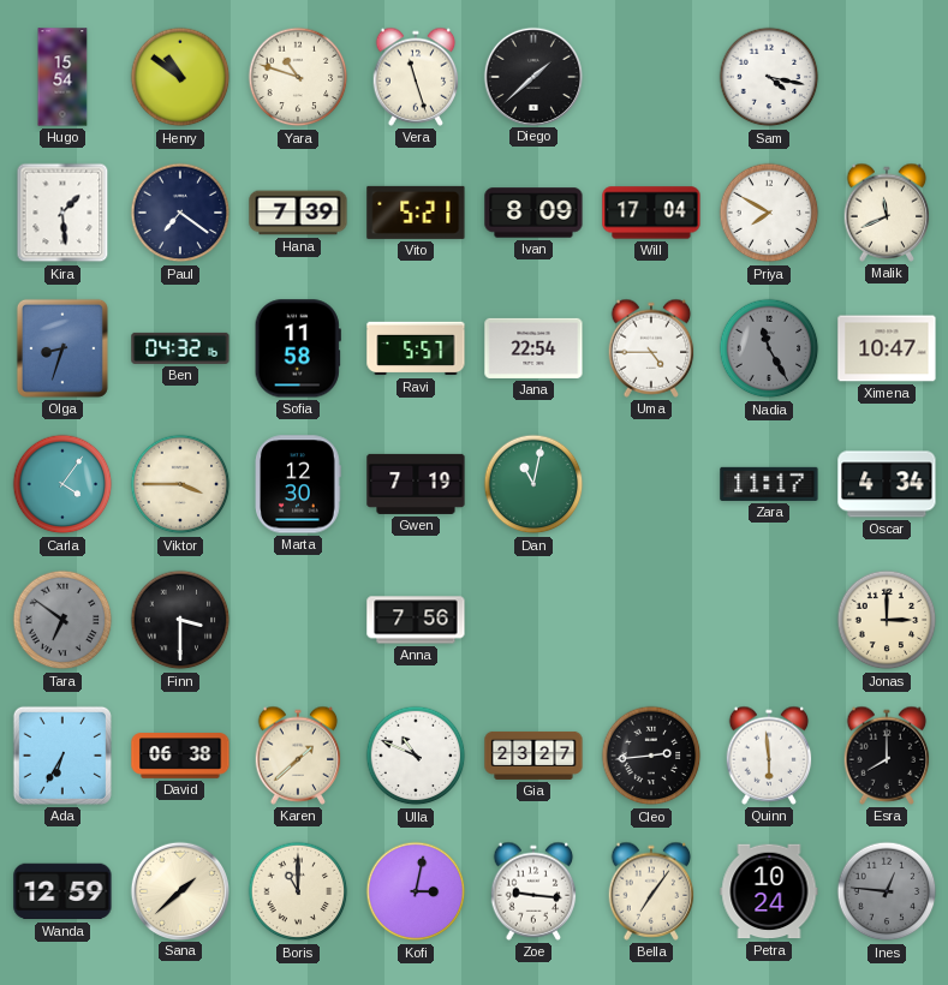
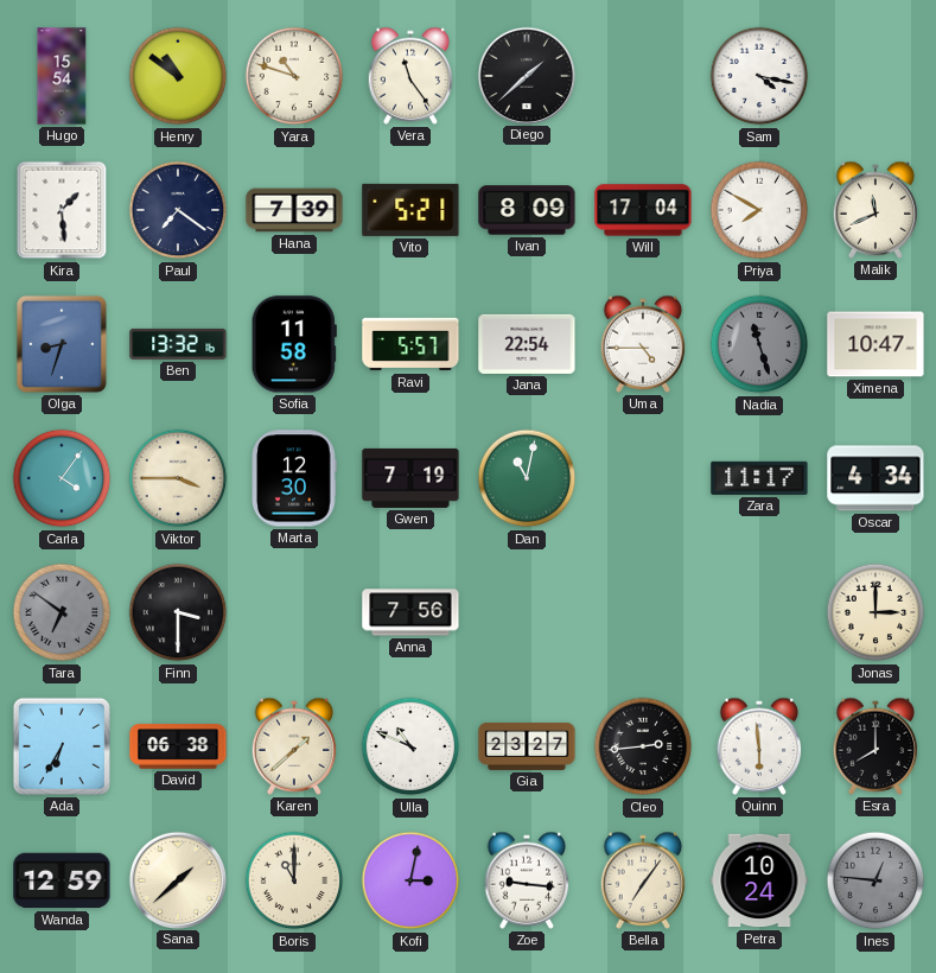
Vera: 11:27 -> 11:24
Ben: 04:32 -> 13:32
Nadia: 11:25 -> 11:27
